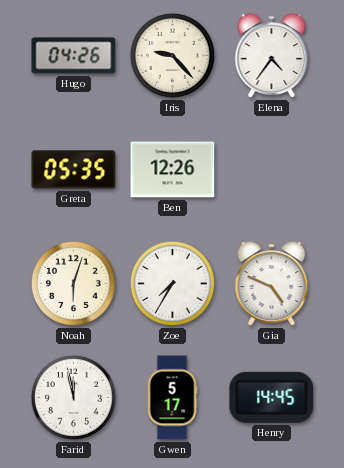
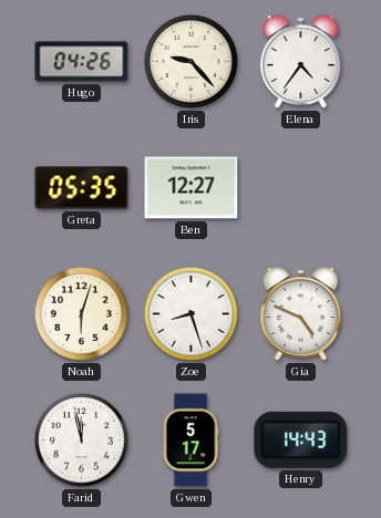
Ben: 12:26 -> 12:27
Zoe: 7:35 -> 8:27
Henry: 14:45 -> 14:43
